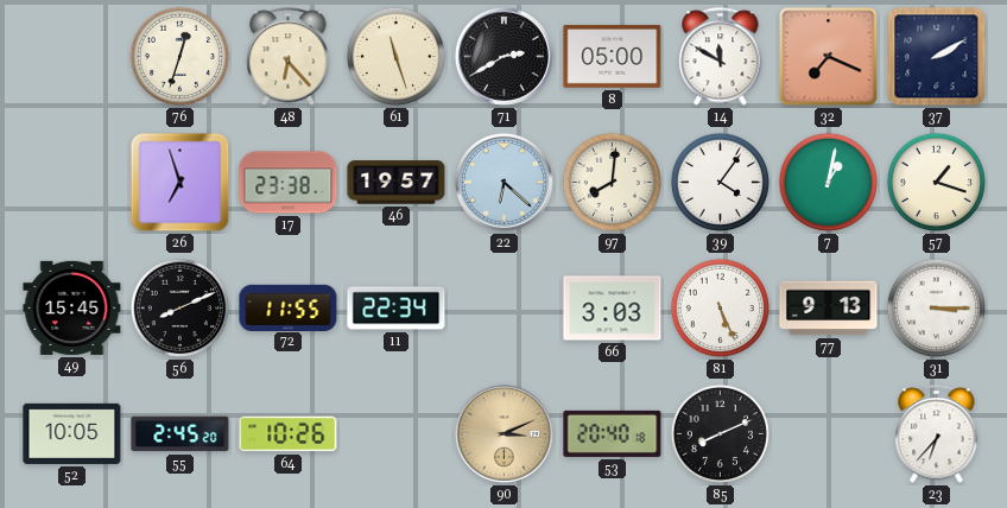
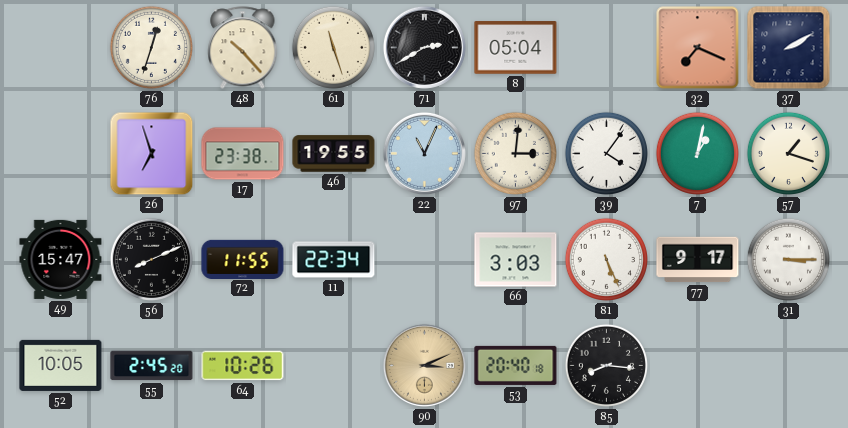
48: 6:23 -> 10:23
8: 05:00 -> 05:04
14: 11:50 -> none
46: 19:57 -> 19:55
22: 6:22 -> 11:04
97: 8:01 -> 3:01
49: 15:45 -> 15:47
77: 9:13 -> 9:17
85: 8:11 -> 8:16
23: 6:37 -> none
